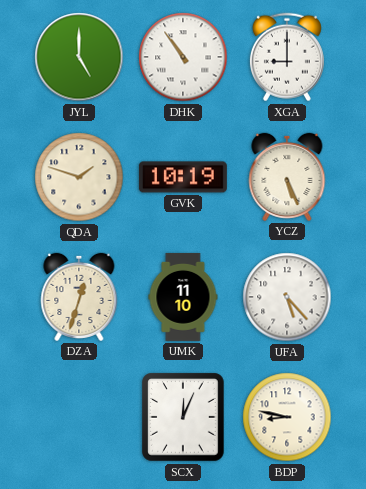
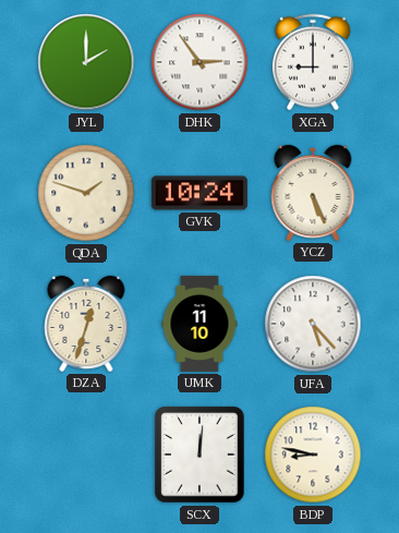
JYL: 5:00 -> 2:00
DHK: 10:54 -> 2:54
GVK: 10:19 -> 10:24
SCX: 12:04 -> 12:01
